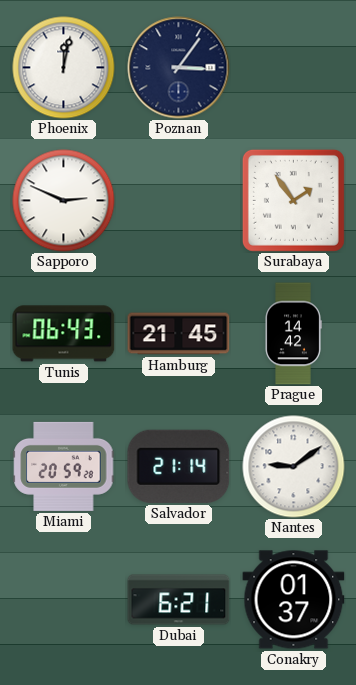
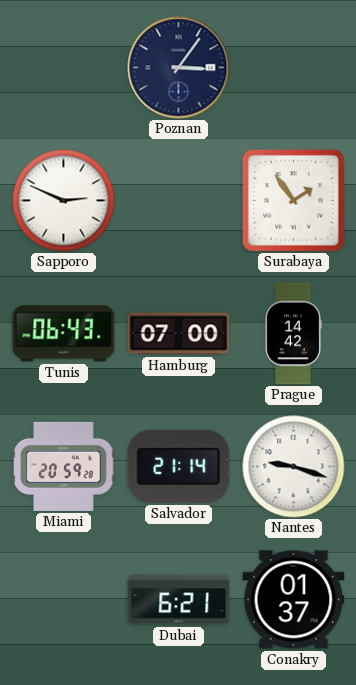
Phoenix: 12:02 -> none
Hamburg: 21:45 -> 07:00
Nantes: 9:09 -> 9:18
